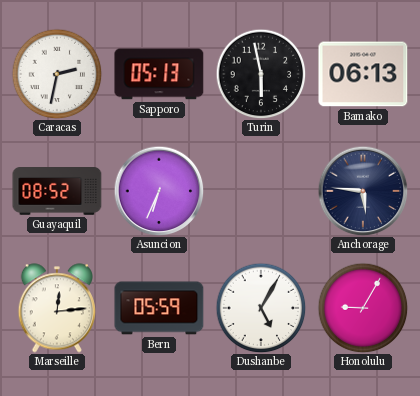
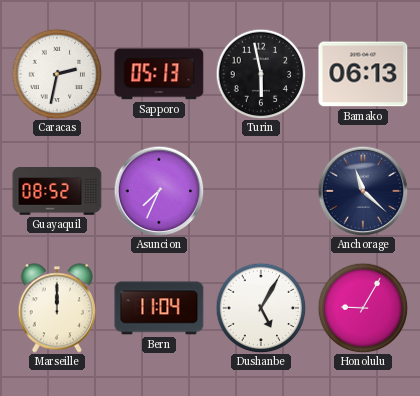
Asuncion: 6:34 -> 7:34
Anchorage: 5:46 -> 11:22
Marseille: 12:14 -> 12:00
Bern: 05:59 -> 11:04
